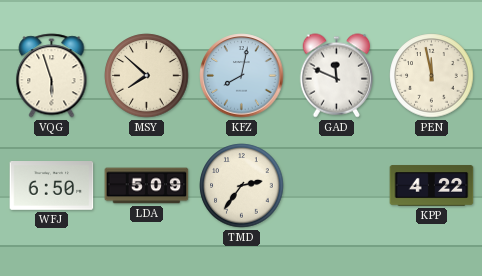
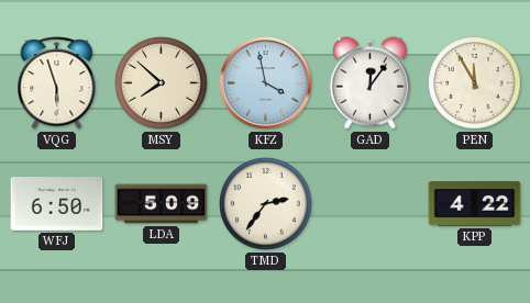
KFZ: 8:02 -> 3:58
GAD: 11:49 -> 12:06
PEN: 11:58 -> 11:55
